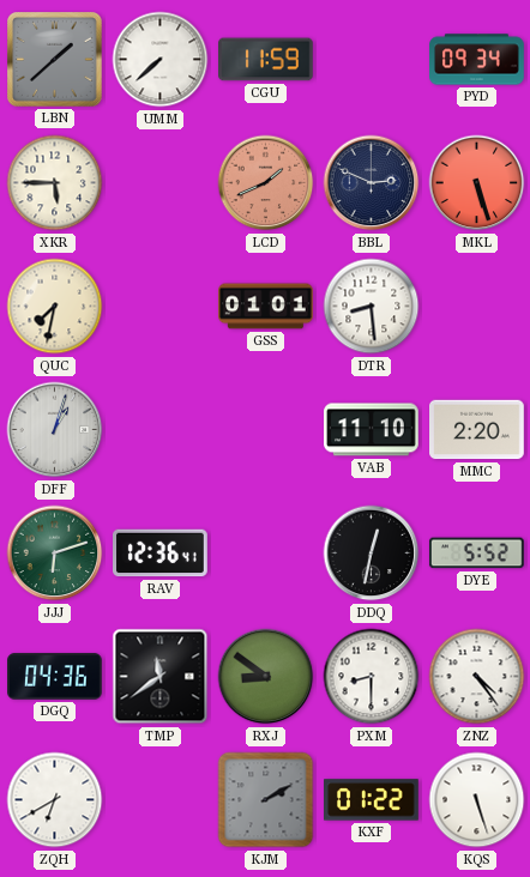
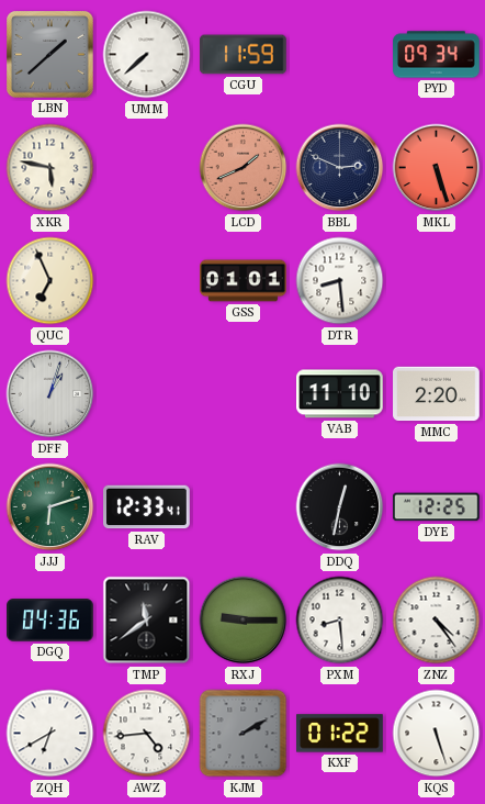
XKR: 5:45 -> 5:47
QUC: 7:32 -> 6:56
RAV: 12:36 -> 12:33
DYE: 5:52 -> 12:25
RXJ: 8:51 -> 9:15
PXM: 8:30 -> 8:29
AWZ: none -> 4:44
